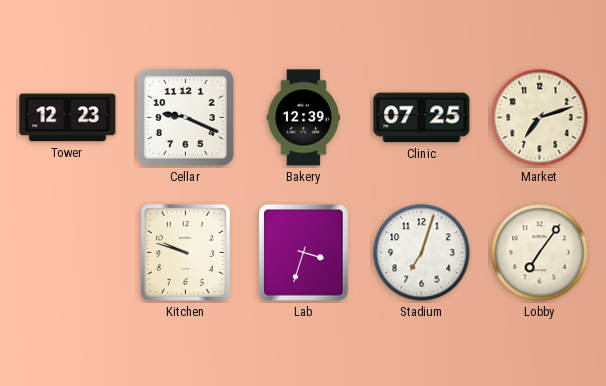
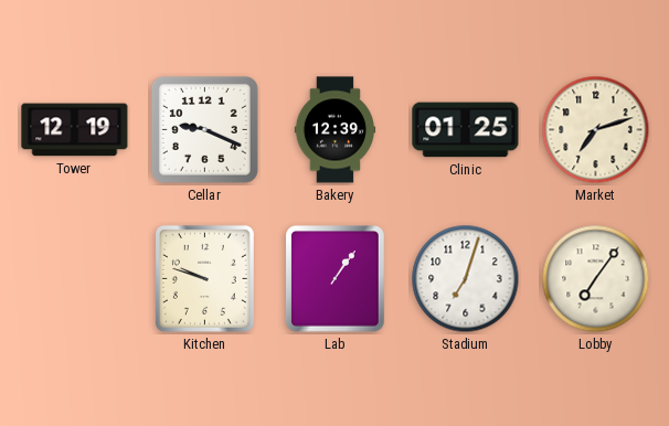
Tower: 12:23 -> 12:19
Clinic: 07:25 -> 01:25
Lab: 3:33 -> 1:06
